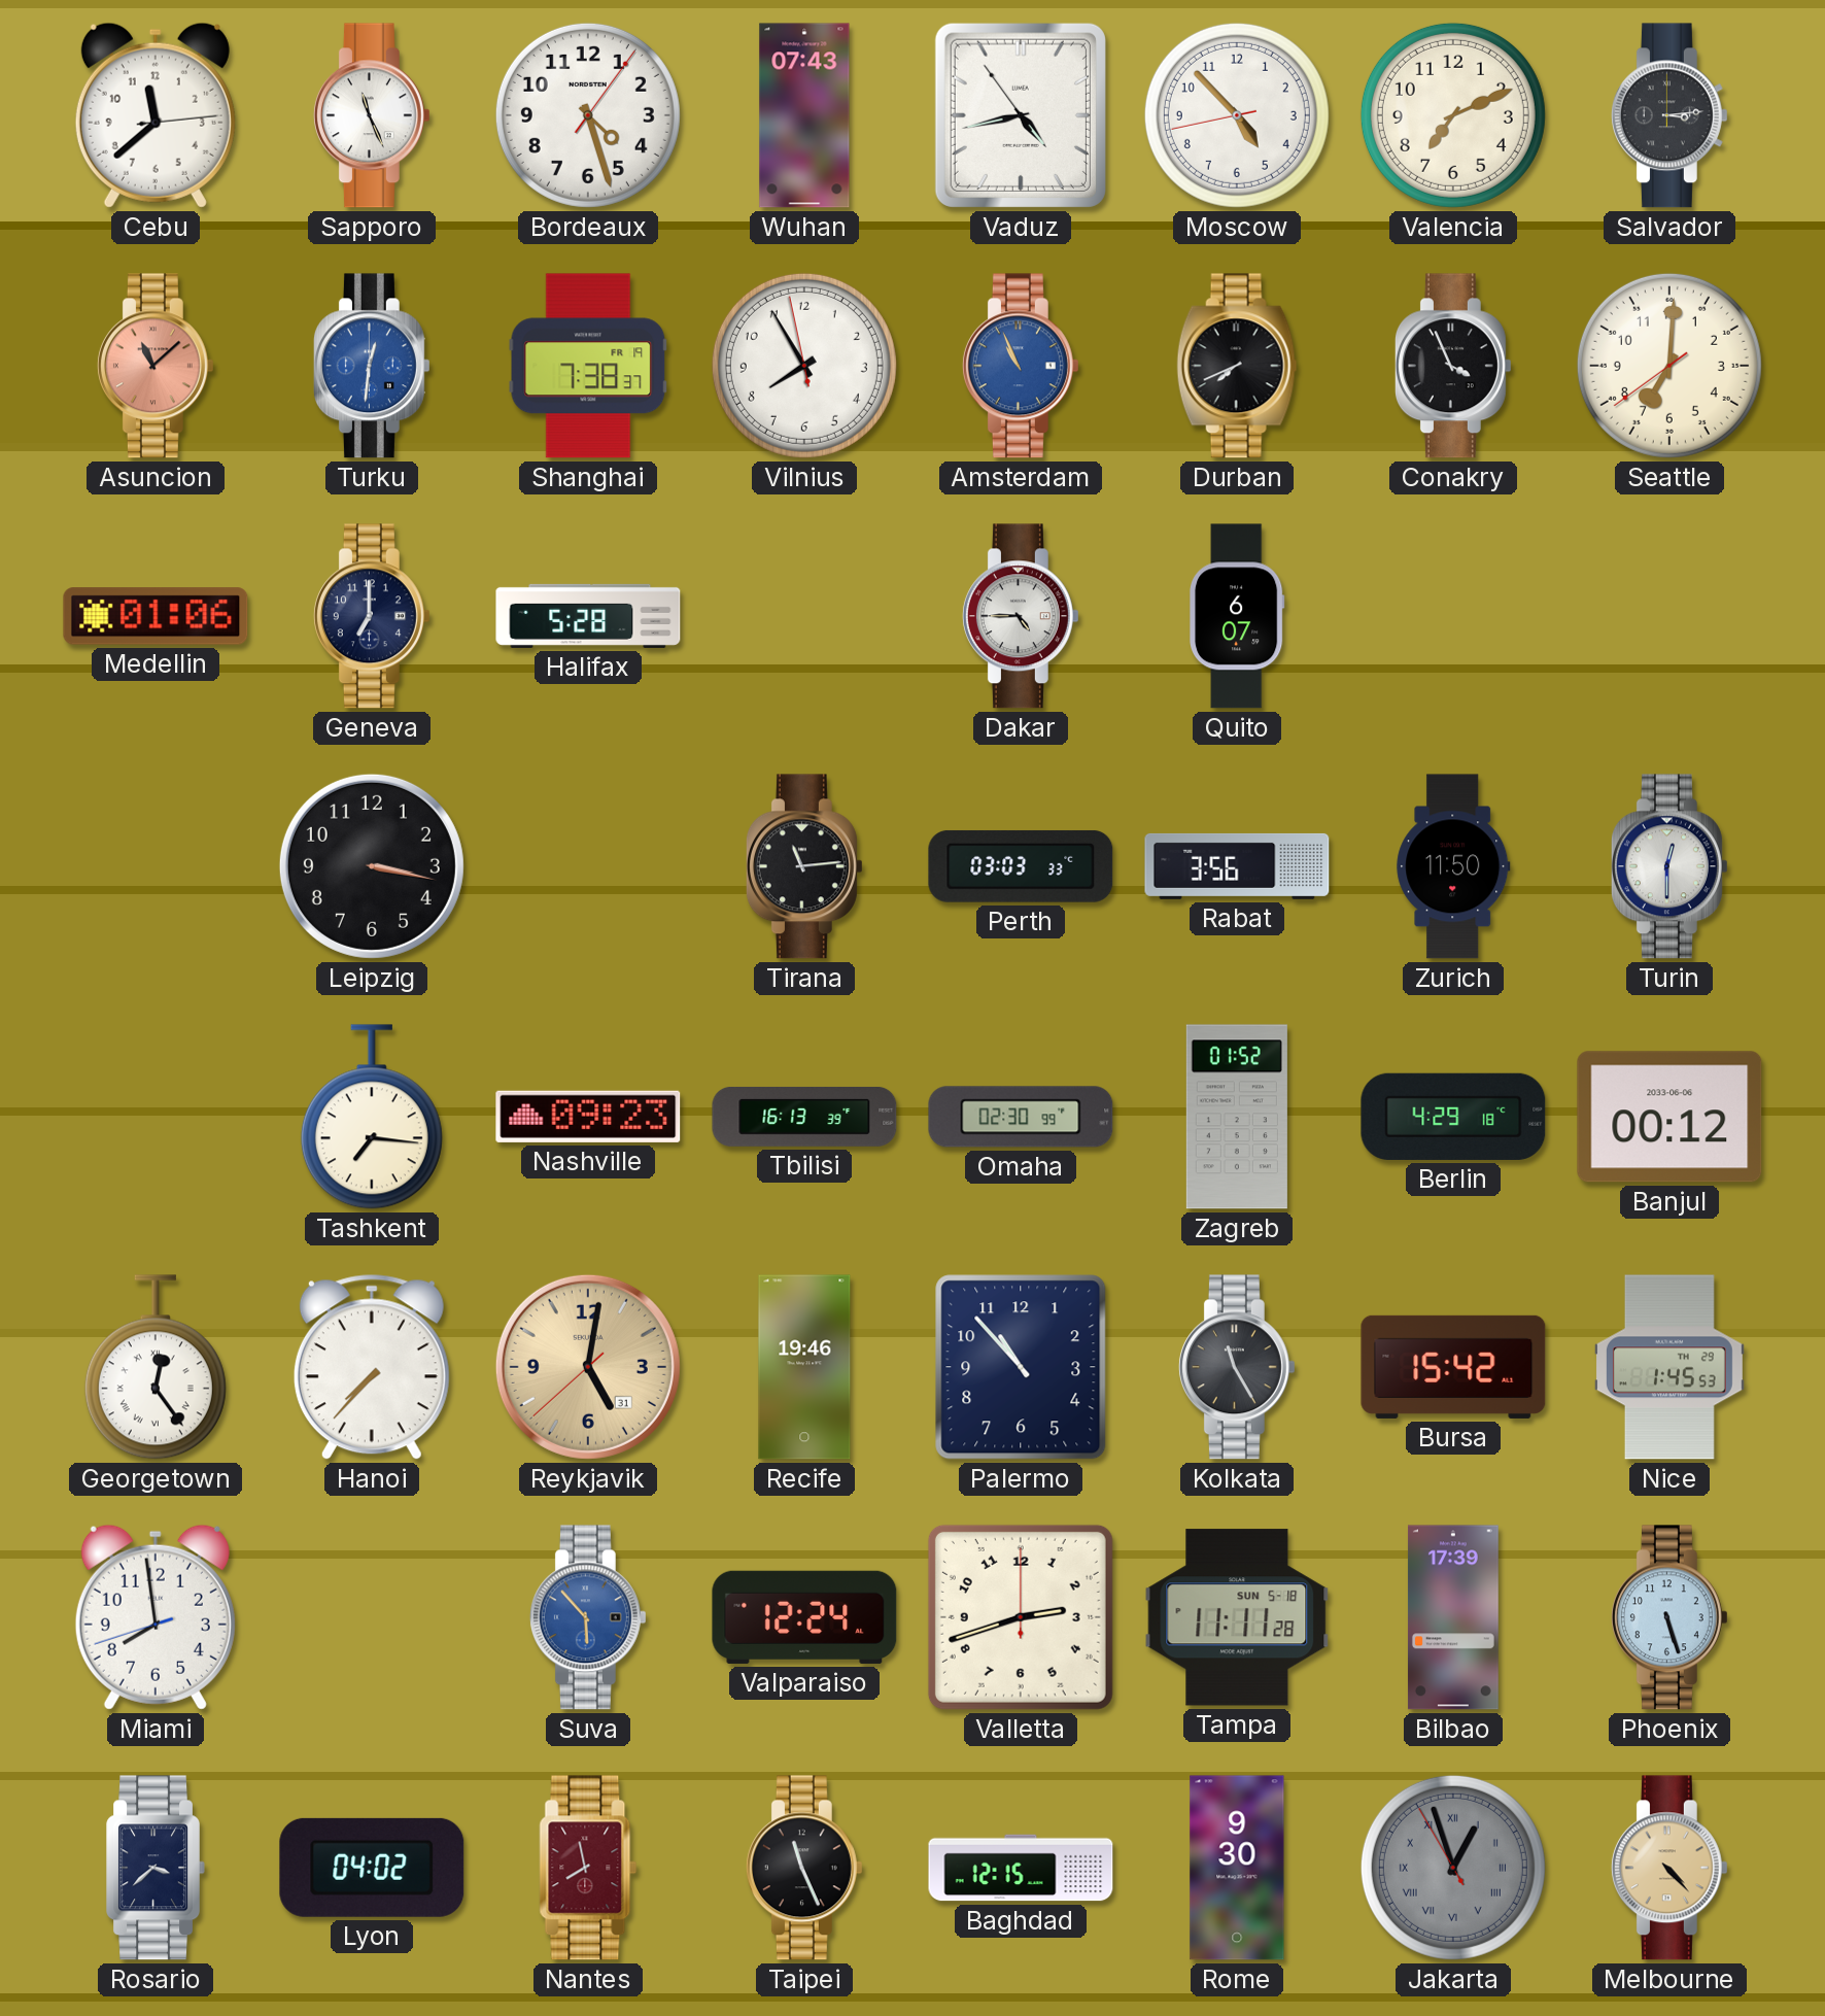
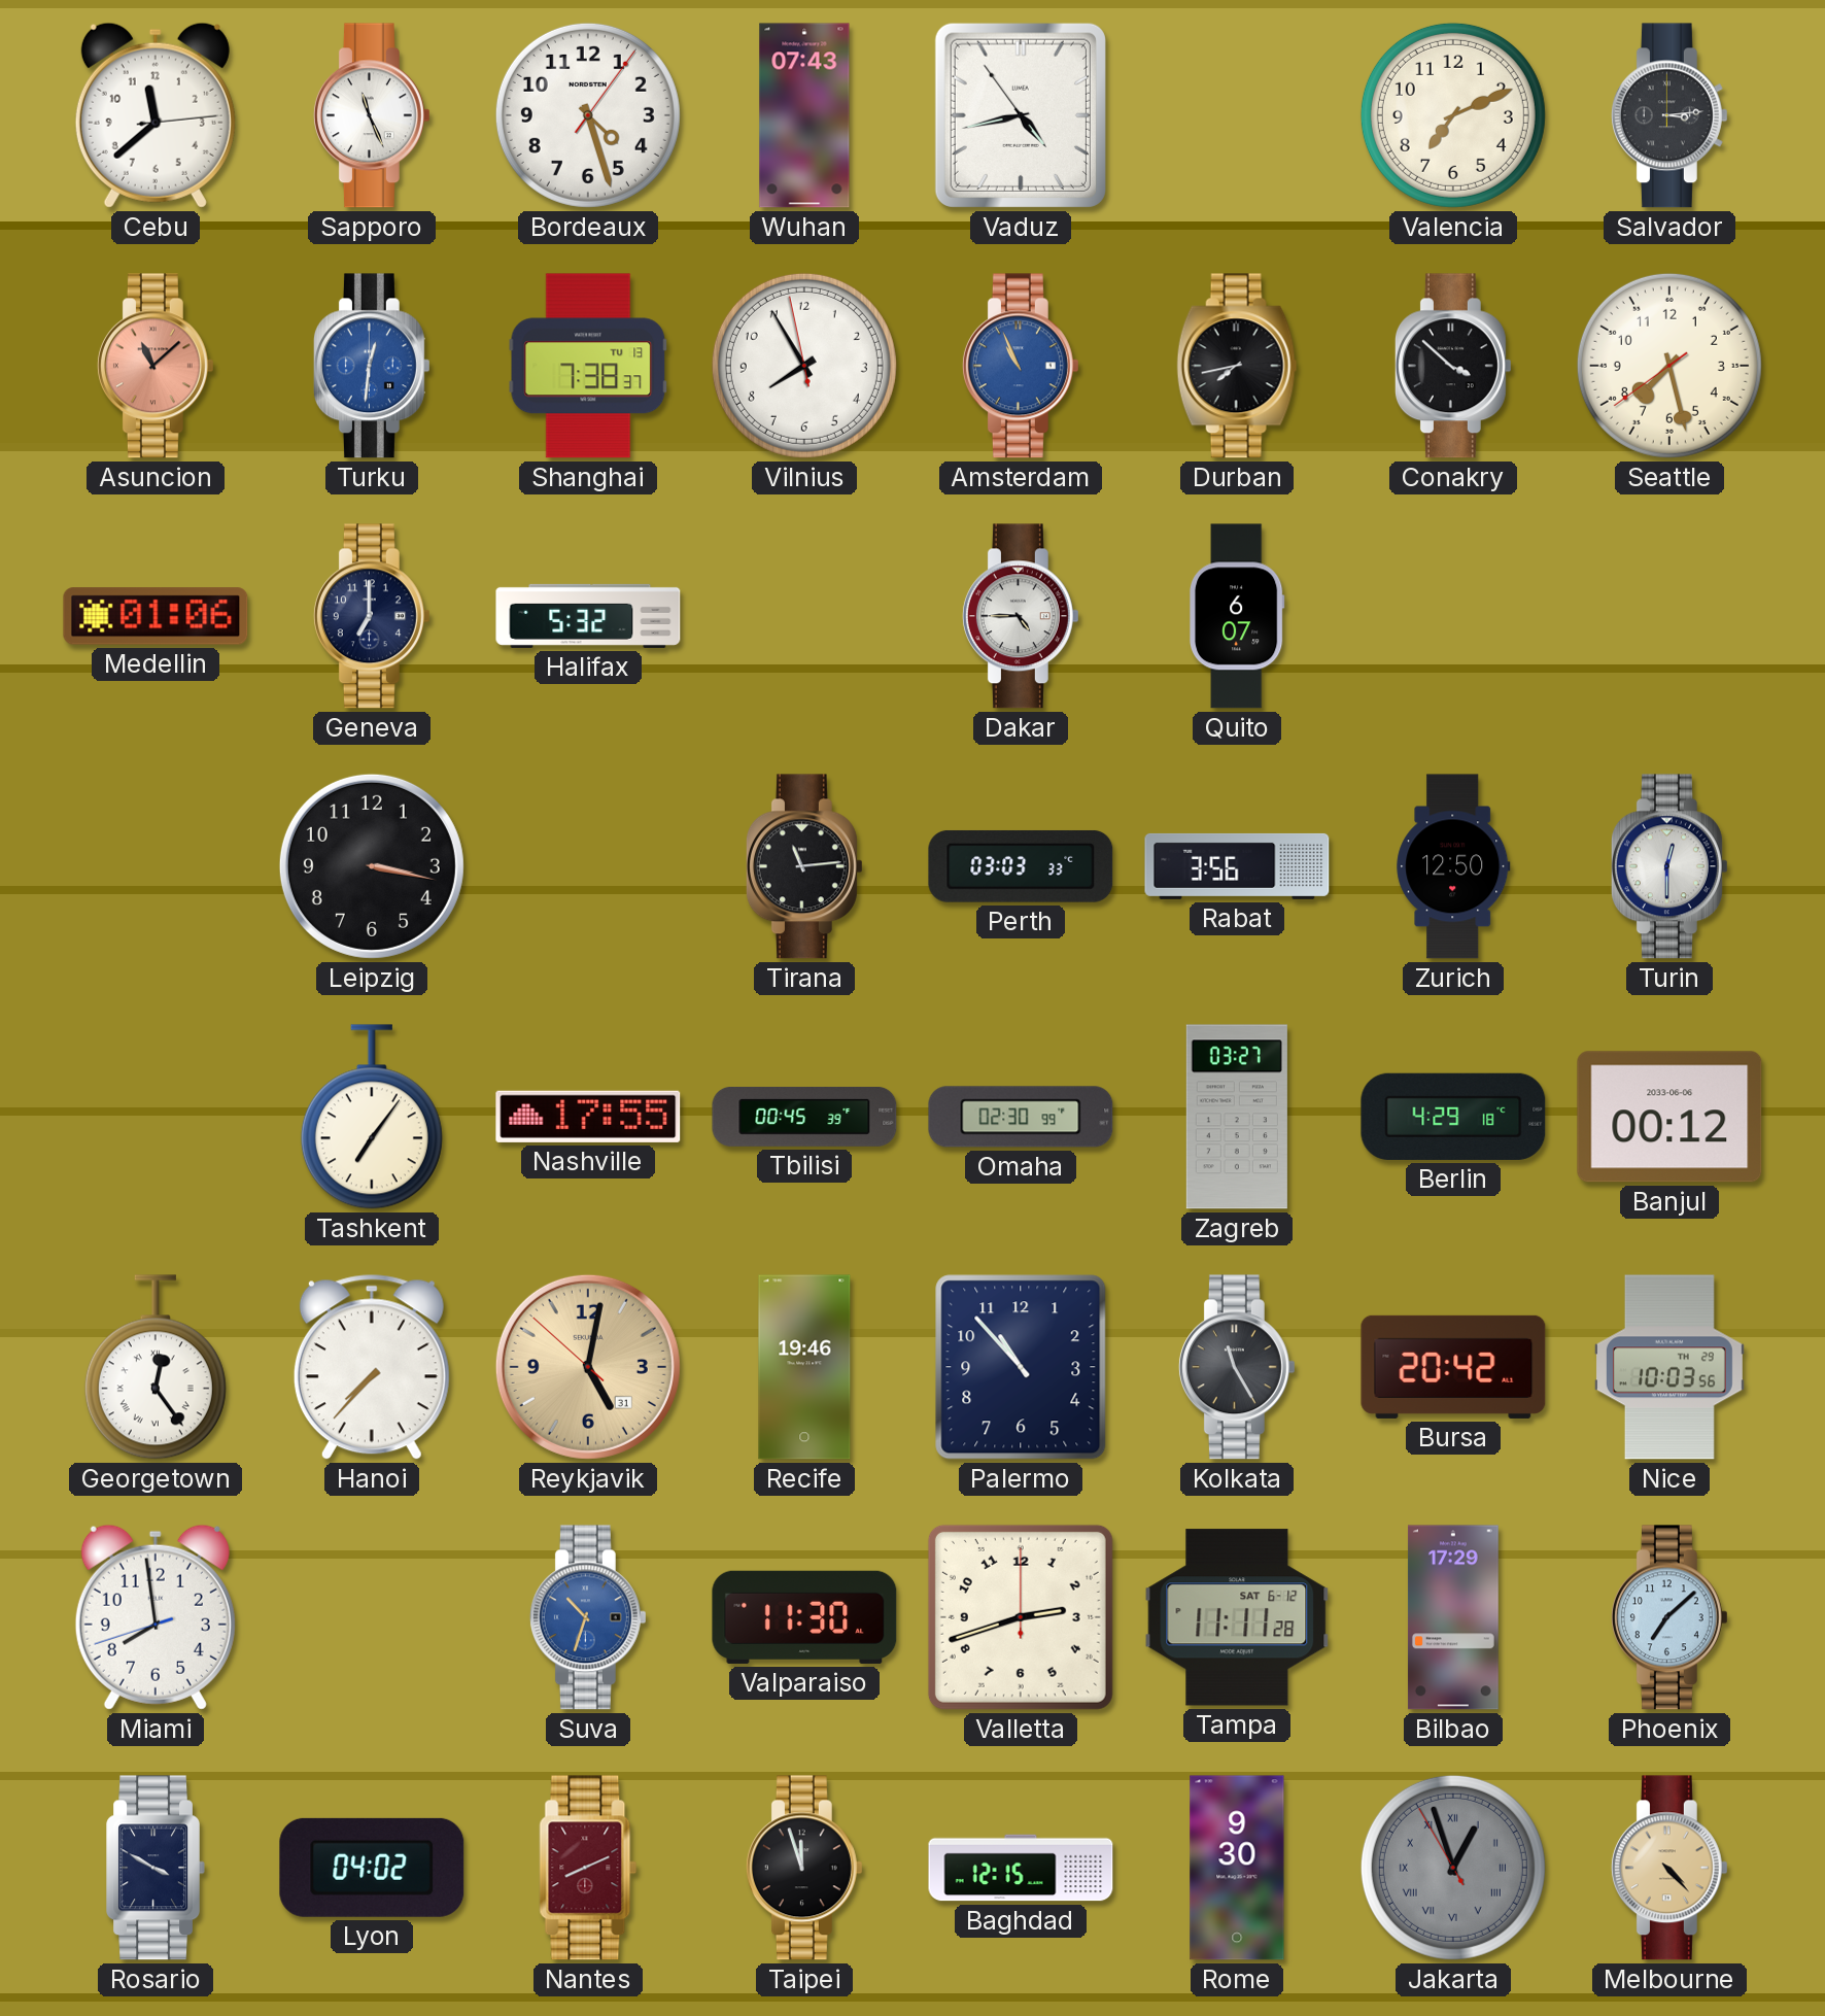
Moscow: 4:52 -> none
Shanghai date: FR 19 -> TU 13
Durban: 7:41 -> 7:43
Conakry: 3:56 -> 3:52
Seattle: 7:00 -> 7:27
Halifax: 5:28 -> 5:32
Zurich: 11:50 -> 12:50
Tashkent: 7:16 -> 7:06
Nashville: 09:23 -> 17:55
Tbilisi: 16:13 -> 00:45
Zagreb: 01:52 -> 03:27
Reykjavik: 5:01:38 -> 5:01:52
Bursa: 15:42 -> 20:42
Nice: 1:45 -> 10:03
Suva: 5:53 -> 10:33
Valparaiso: 12:24 -> 11:30
Tampa date: SUN 5-18 -> SAT 6-12
Bilbao: 17:39 -> 17:29
Phoenix: 5:27 -> 7:08
Rosario: 3:38 -> 3:50
Nantes: 7:58 -> 8:11
Taipei: 11:26 -> 11:57
